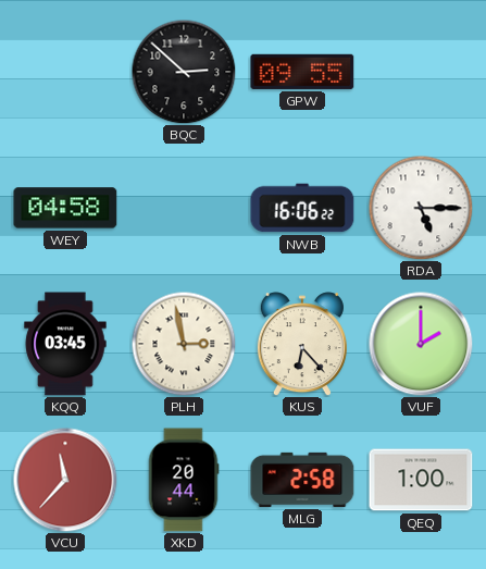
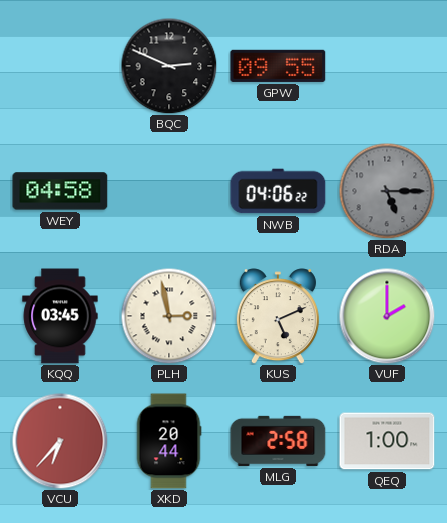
BQC: 2:52 -> 2:49
NWB: 16:06 -> 04:06
RDA dial: white -> grey
KUS: 6:23 -> 5:11
VCU: 11:37 -> 6:37
